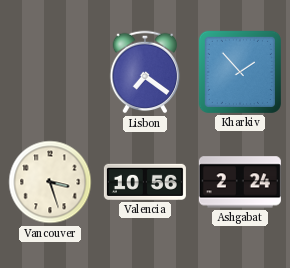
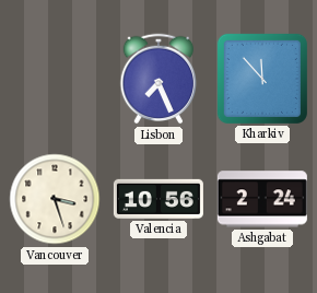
Lisbon: 7:21 -> 7:26
Kharkiv: 1:53 -> 11:53
